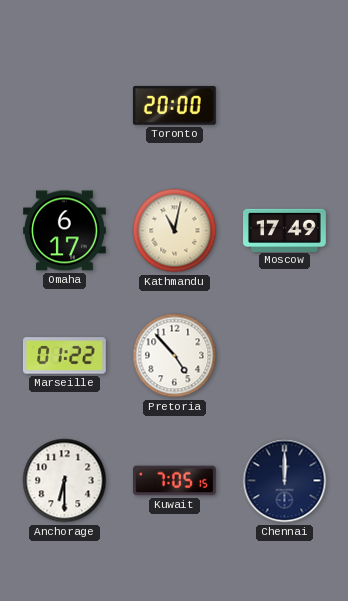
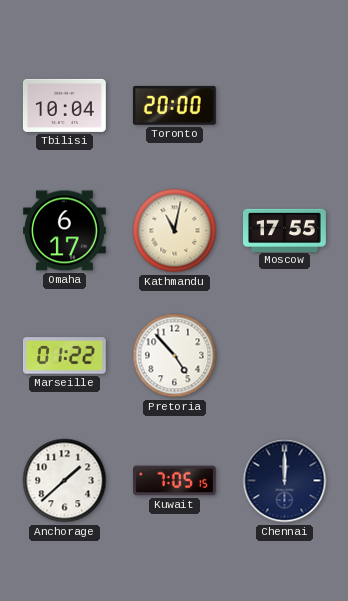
Tbilisi: none -> 10:04
Moscow: 17:49 -> 17:55
Anchorage: 6:30 -> 1:38
